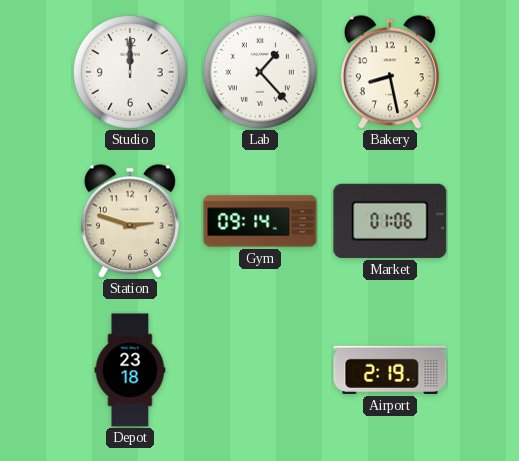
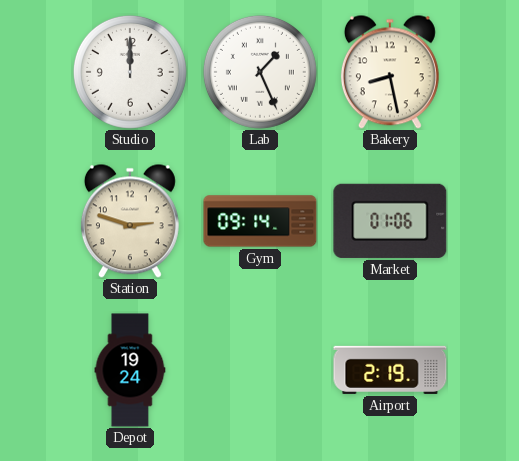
Lab: 1:23 -> 1:26
Depot: 23:18 -> 19:24
